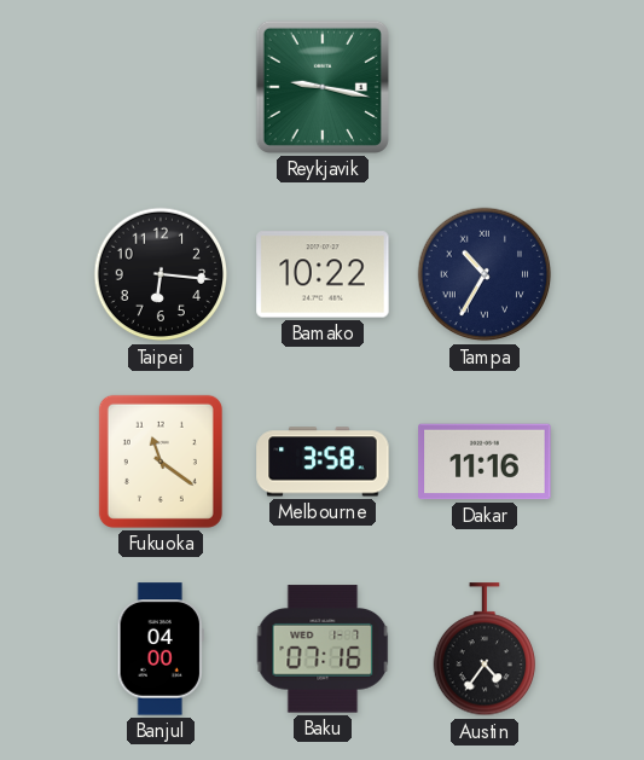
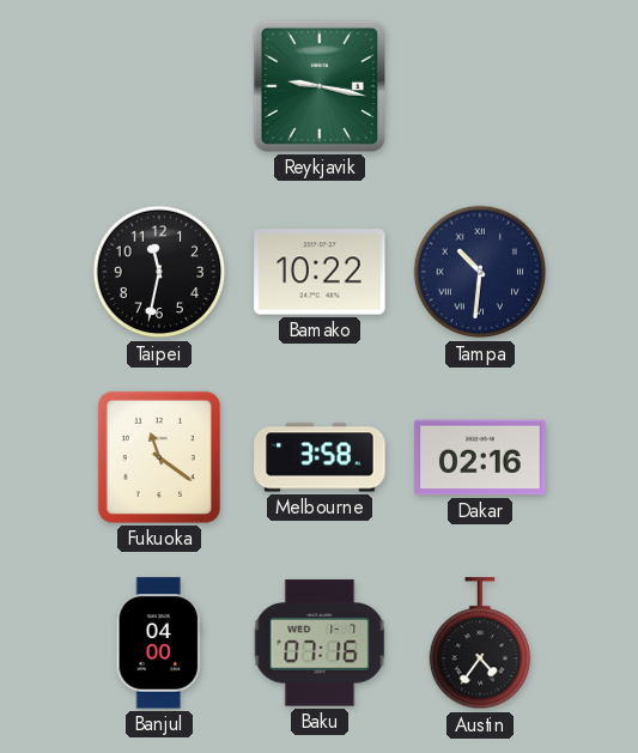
Taipei: 6:16 -> 11:32
Tampa: 10:35 -> 10:31
Dakar: 11:16 -> 02:16
